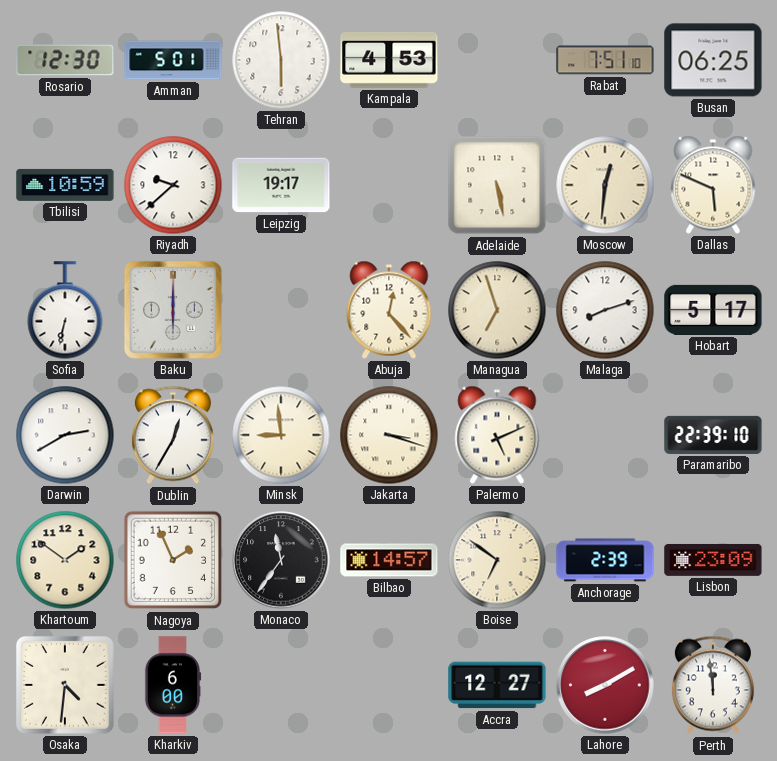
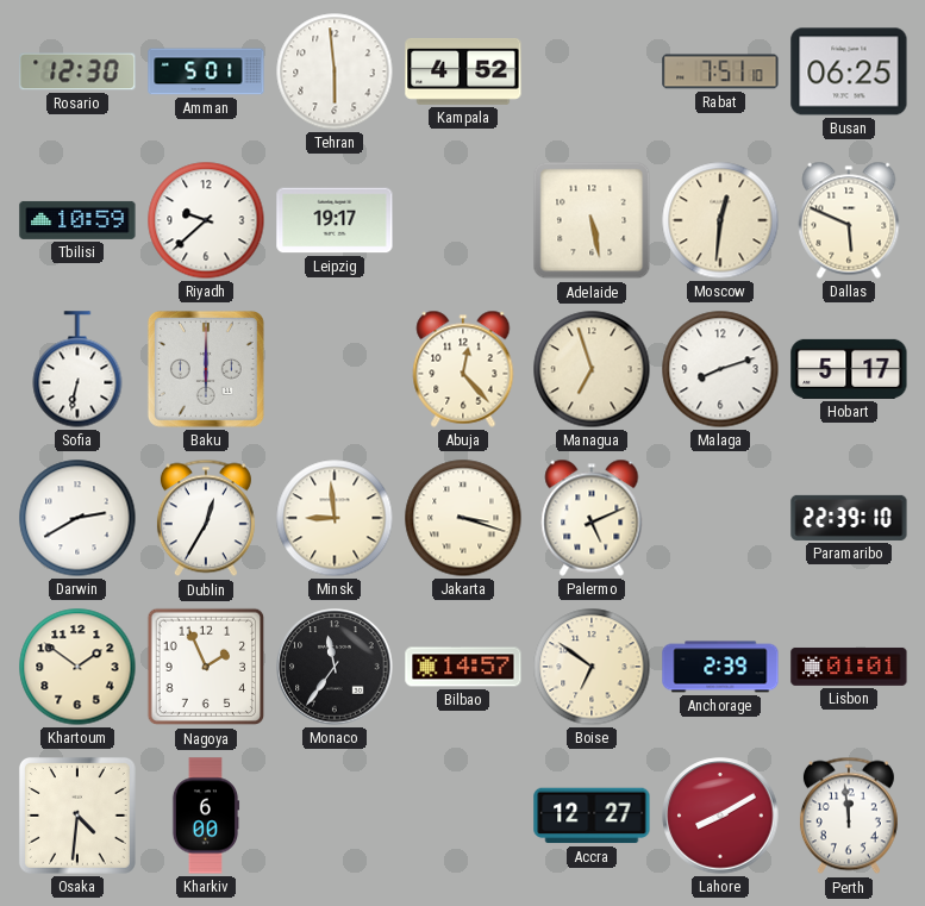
Kampala: 4:53 -> 4:52
Lisbon: 23:09 -> 01:01
